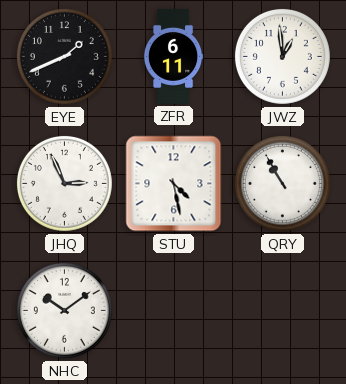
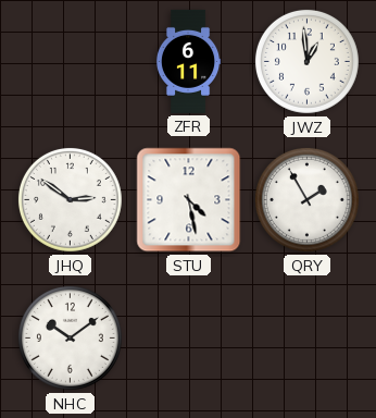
EYE: 1:41 -> none
JHQ: 2:56 -> 2:51
QRY: 10:55 -> 1:55
